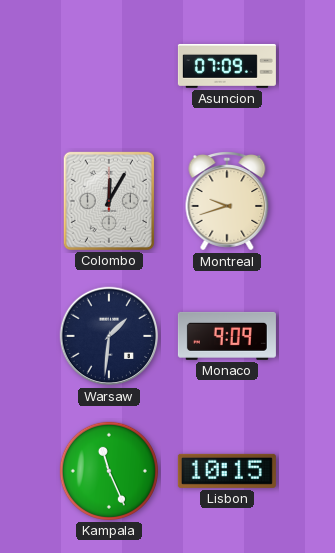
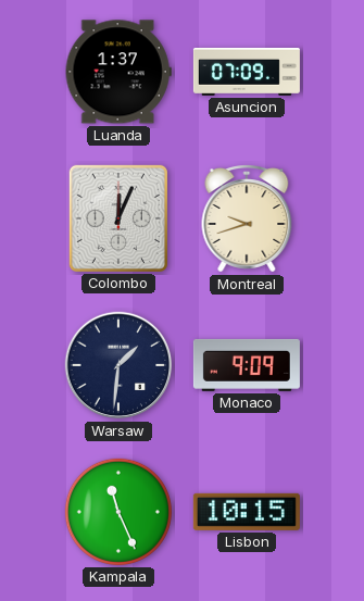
Luanda: none -> 1:37
Colombo: 12:05 -> 12:04
